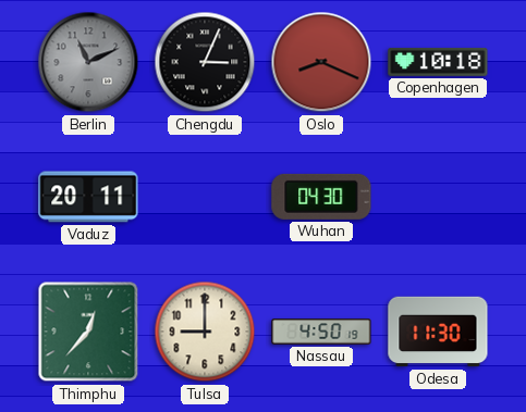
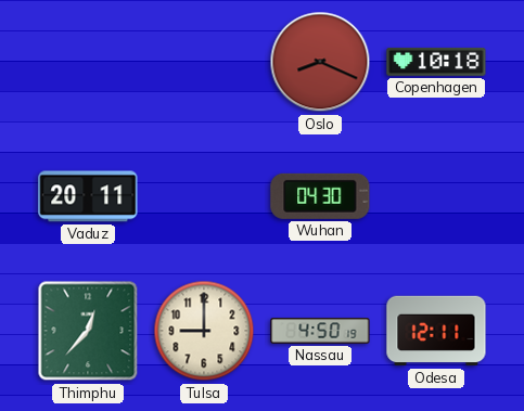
Berlin: 11:11 -> none
Chengdu: 3:04 -> none
Odesa: 11:30 -> 12:11
